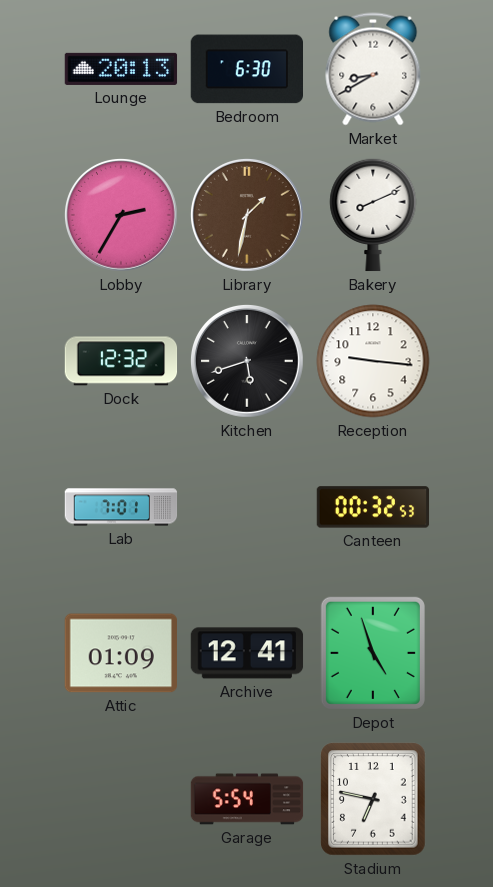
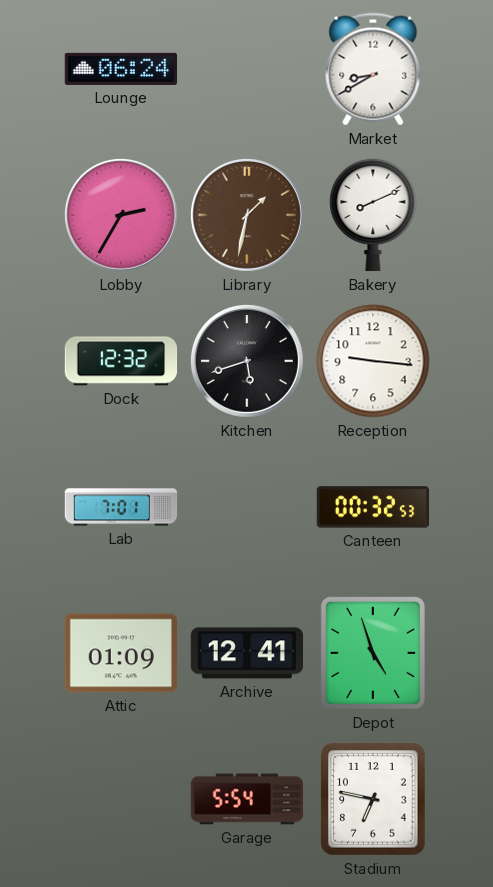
Lounge: 20:13 -> 06:24
Bedroom: 6:30 -> none
